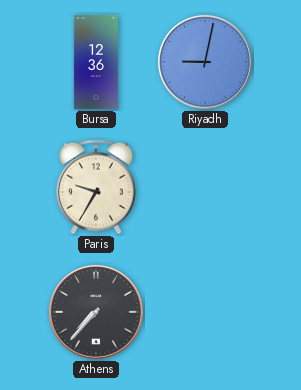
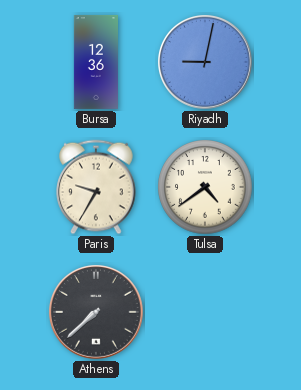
Tulsa: none -> 4:39
Athens: 7:37 -> 7:38
